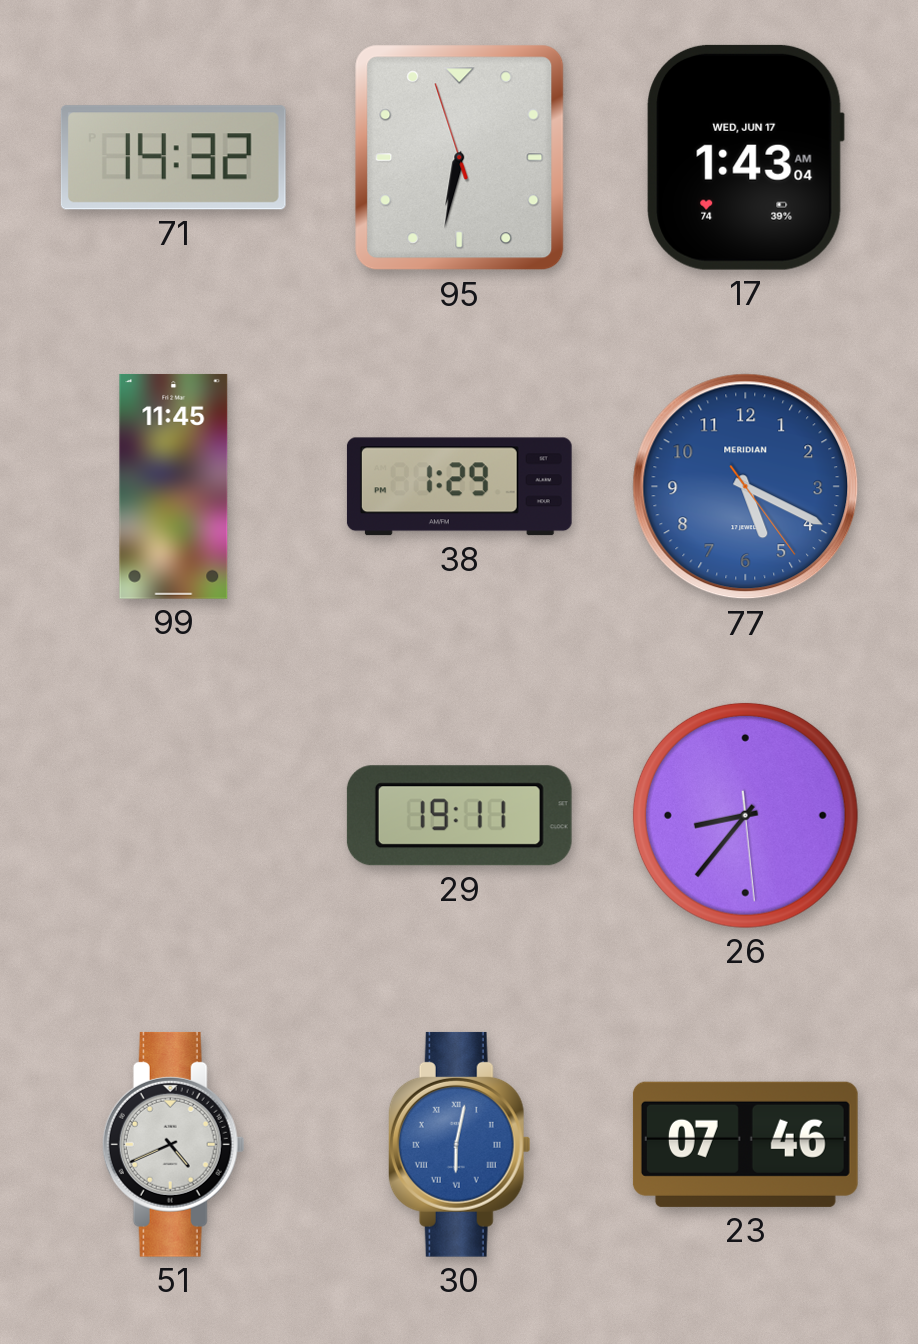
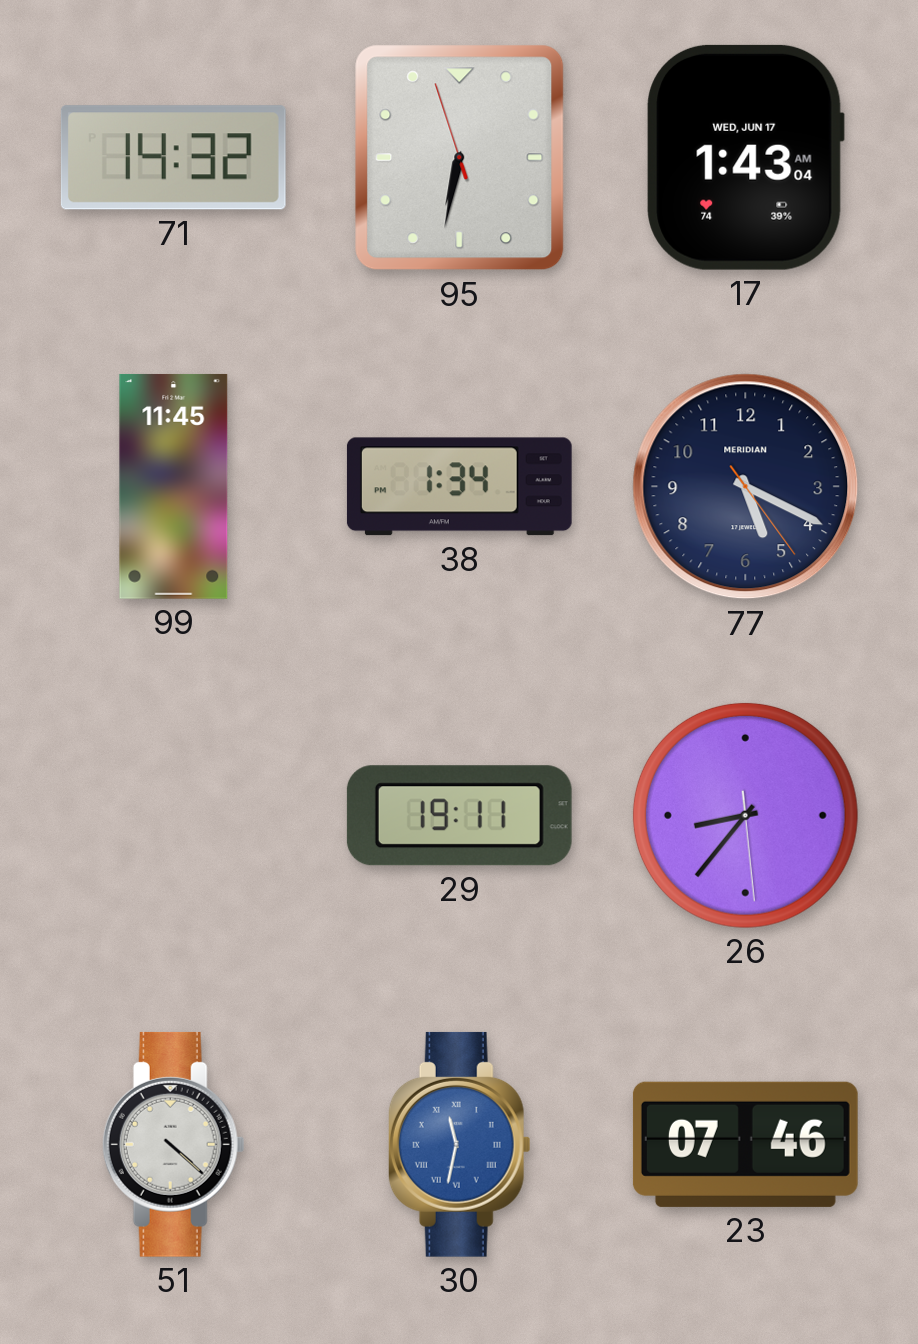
38: 1:29 -> 1:34
77 dial: blue -> navy
51: 4:41 -> 4:22
30: 6:02 -> 11:32
